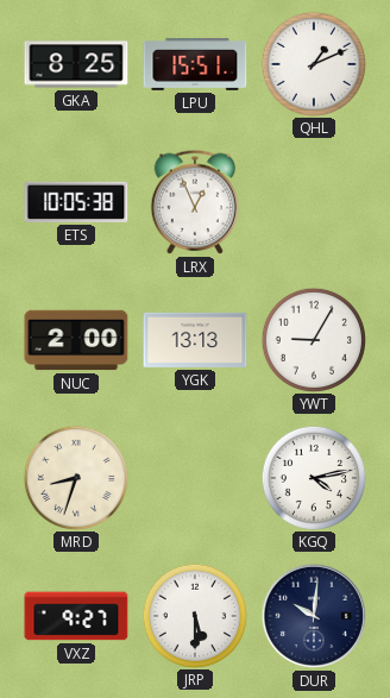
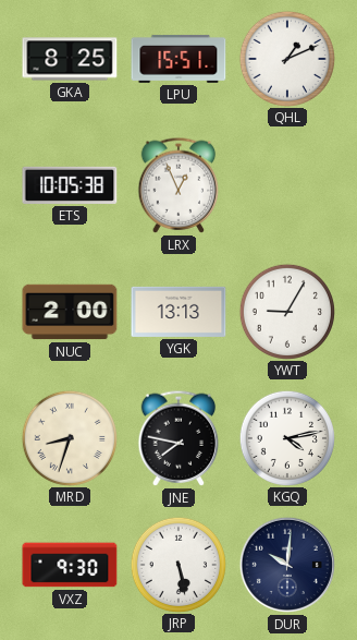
JNE: none -> 7:47
VXZ: 9:27 -> 9:30
JRP: 5:30 -> 5:28
